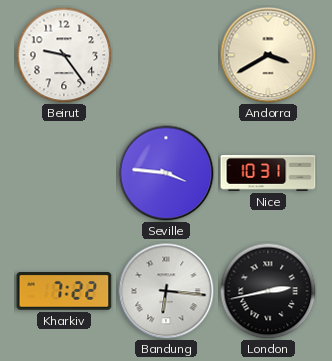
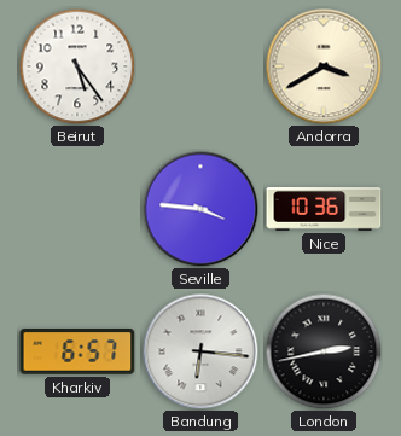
Beirut: 9:24 -> 5:24
Nice: 10:31 -> 10:36
Kharkiv: 7:22 -> 6:57
